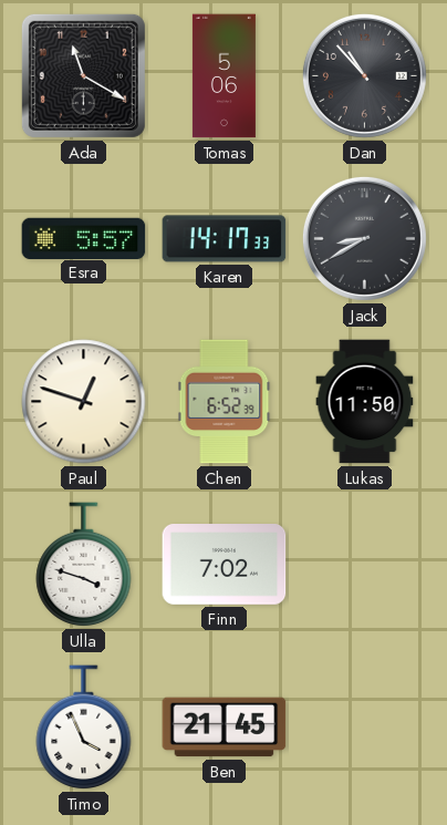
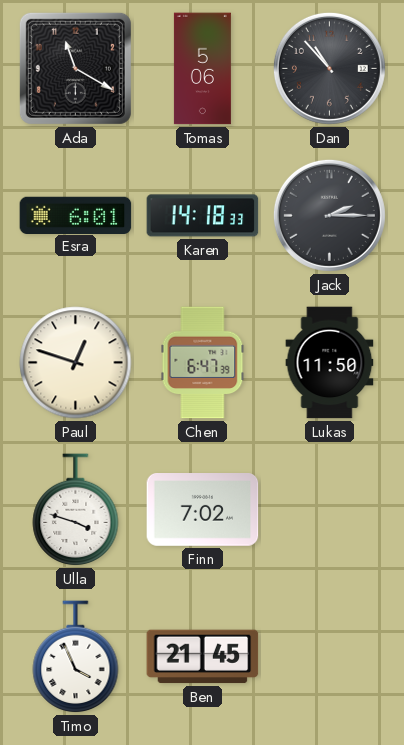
Esra: 5:57 -> 6:01
Karen: 14:17 -> 14:18
Jack: 8:40 -> 2:15
Chen: 6:52 -> 6:47
